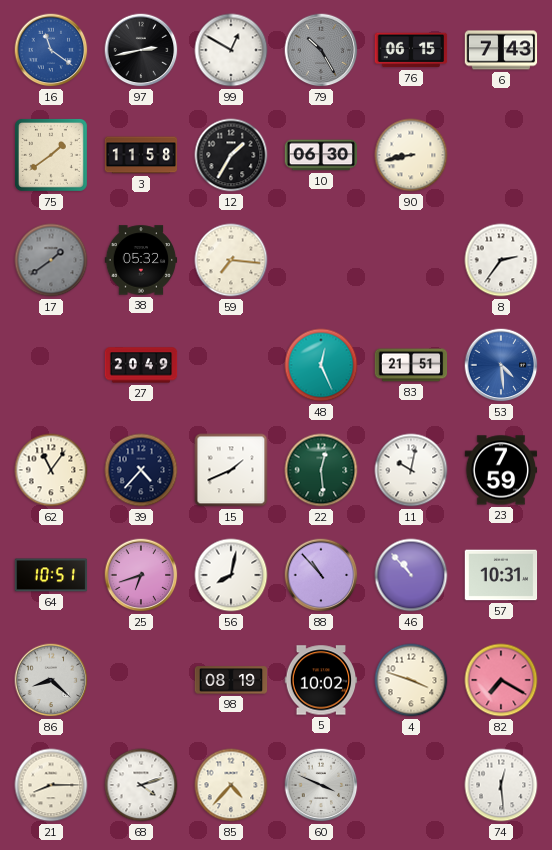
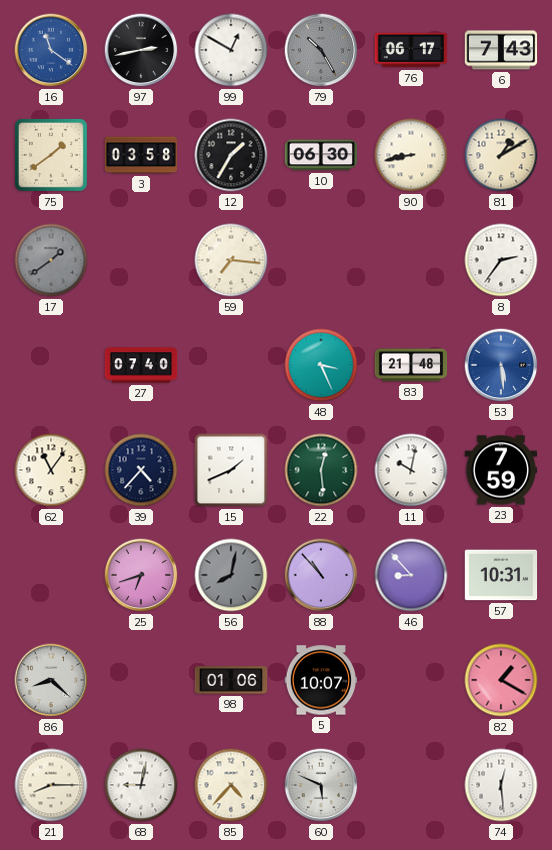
76: 06:15 -> 06:17
3: 11:58 -> 03:58
81: none -> 1:10
38: 05:32 -> none
27: 20:49 -> 07:40
48: 12:26 -> 3:26
83: 21:51 -> 21:48
53: 4:29 -> 5:29
64: 10:51 -> none
56 dial: white -> grey
46: 10:53 -> 8:53
98: 08:19 -> 01:06
5: 10:02 -> 10:07
4: 3:48 -> none
82: 7:20 -> 1:20
68: 4:12 -> 9:02
60: 3:49 -> 5:49
